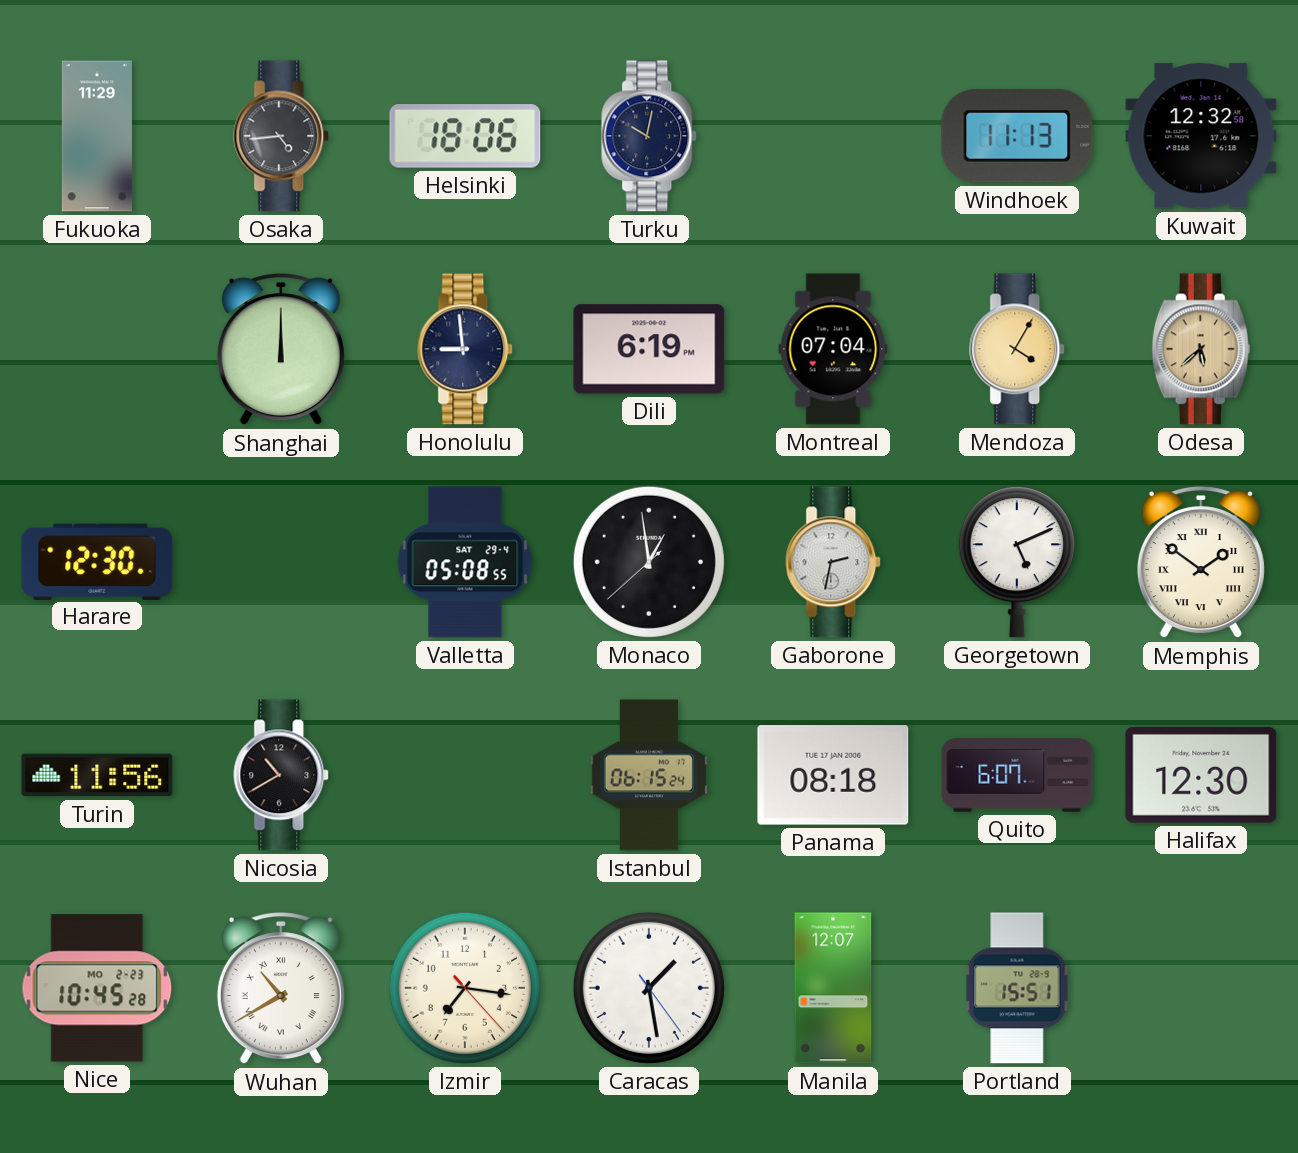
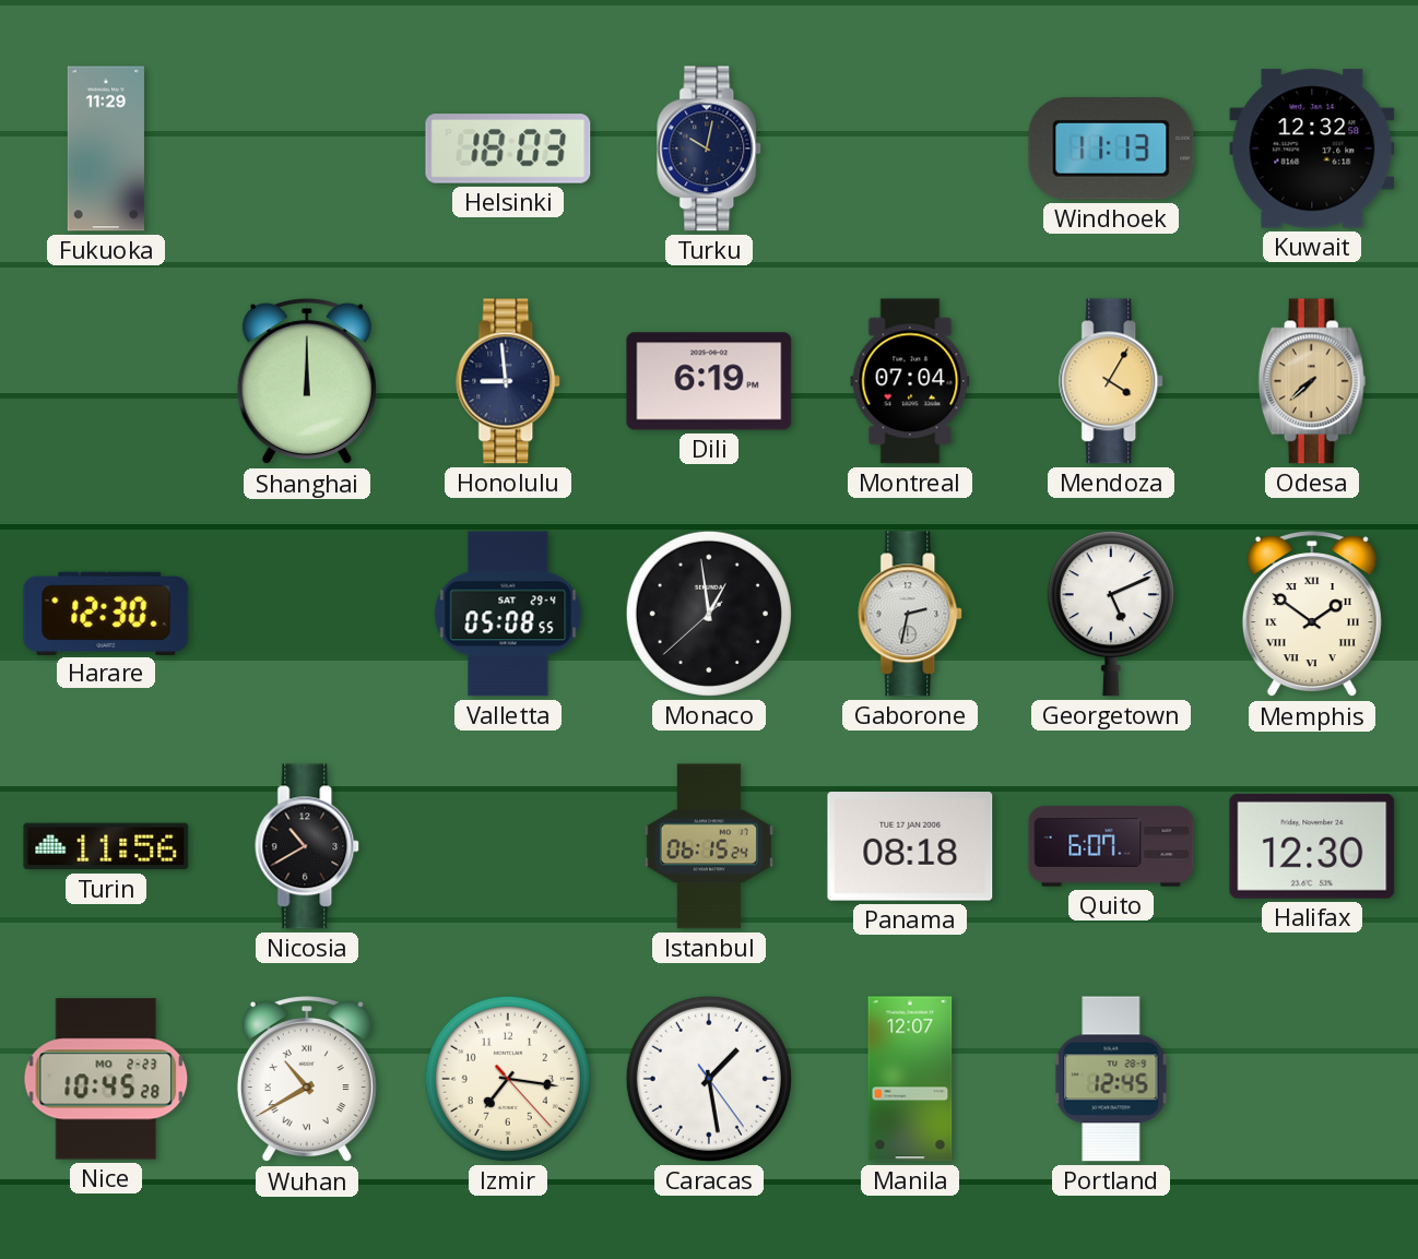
Osaka: 4:44 -> none
Helsinki: 18:06 -> 18:03
Odesa: 5:38 -> 7:38
Portland: 15:51 -> 12:45
